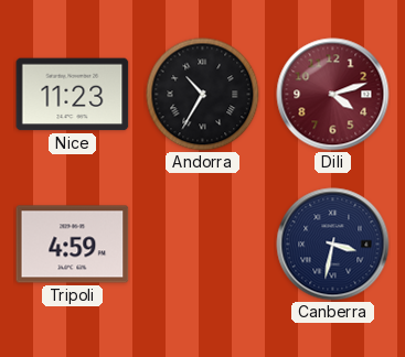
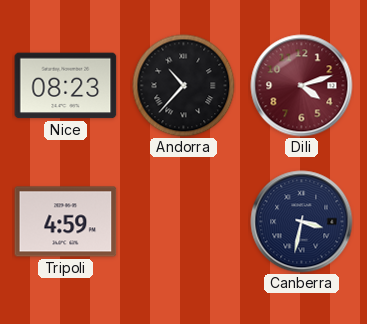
Nice: 11:23 -> 08:23
Andorra: 10:35 -> 10:37
